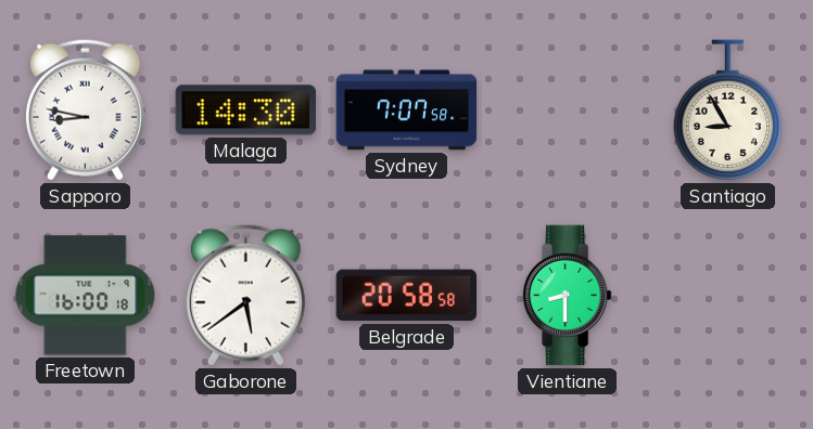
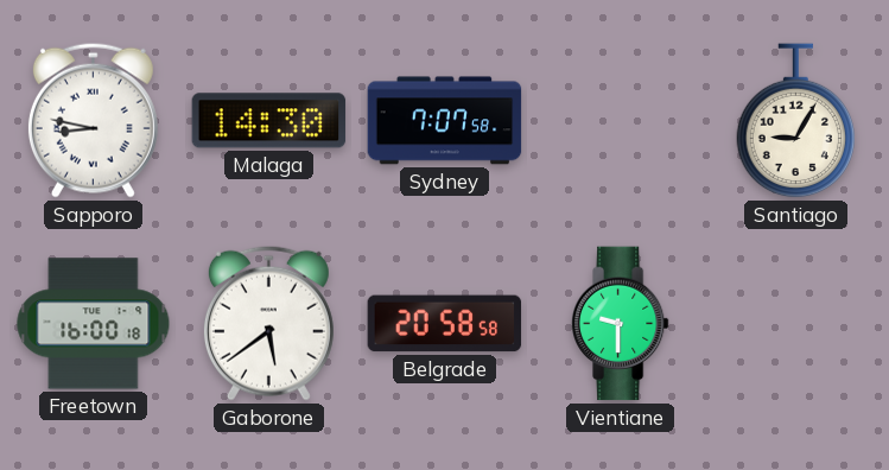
Santiago: 8:55 -> 9:05
Vientiane: 8:30 -> 9:30
